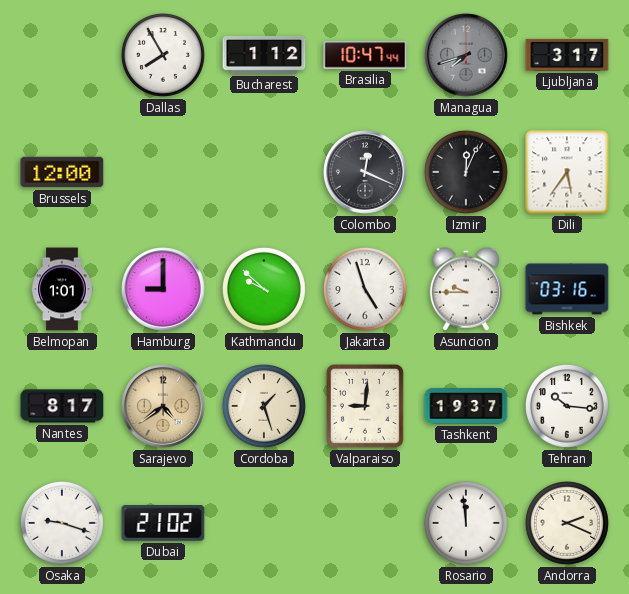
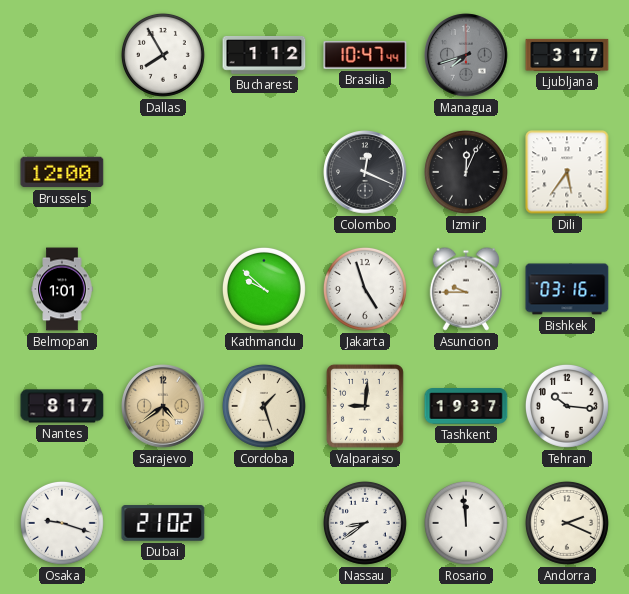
Hamburg: 9:00 -> none
Nassau: none -> 8:39
